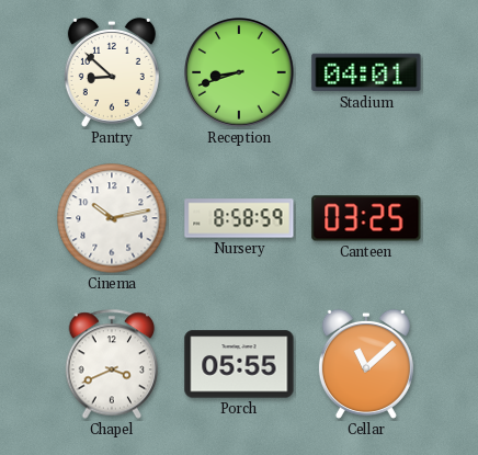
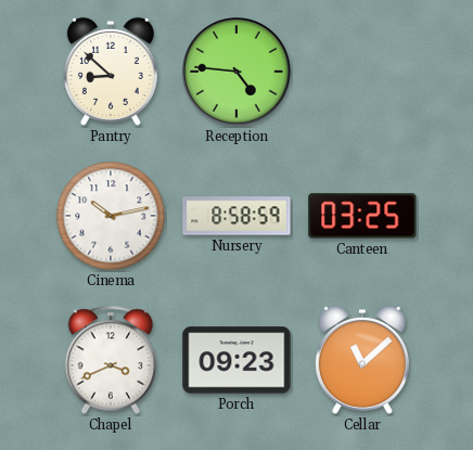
Reception: 8:42 -> 4:46
Stadium: 04:01 -> none
Porch: 05:55 -> 09:23
